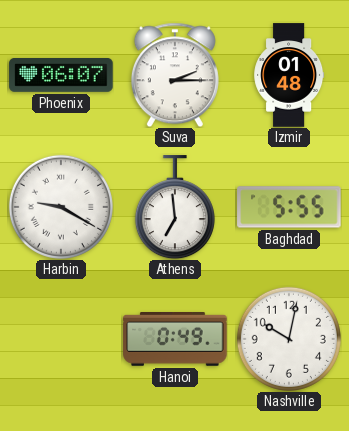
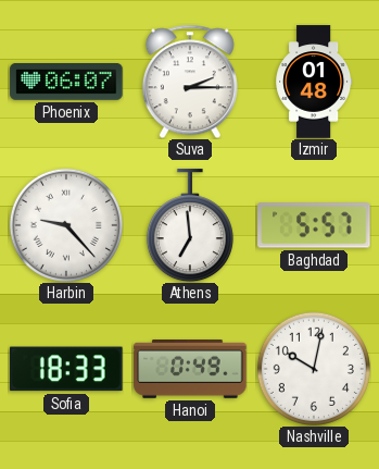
Harbin: 9:20 -> 9:23
Baghdad: 5:55 -> 5:57
Sofia: none -> 18:33
